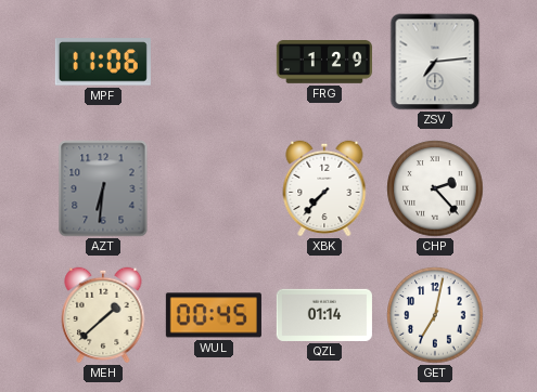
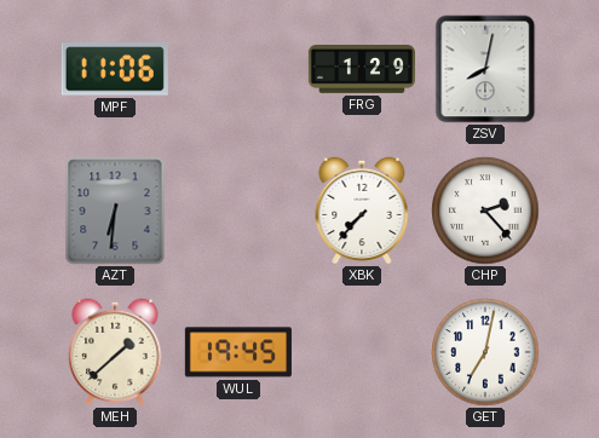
ZSV: 7:14 -> 8:02
WUL: 00:45 -> 19:45
QZL: 01:14 -> none
